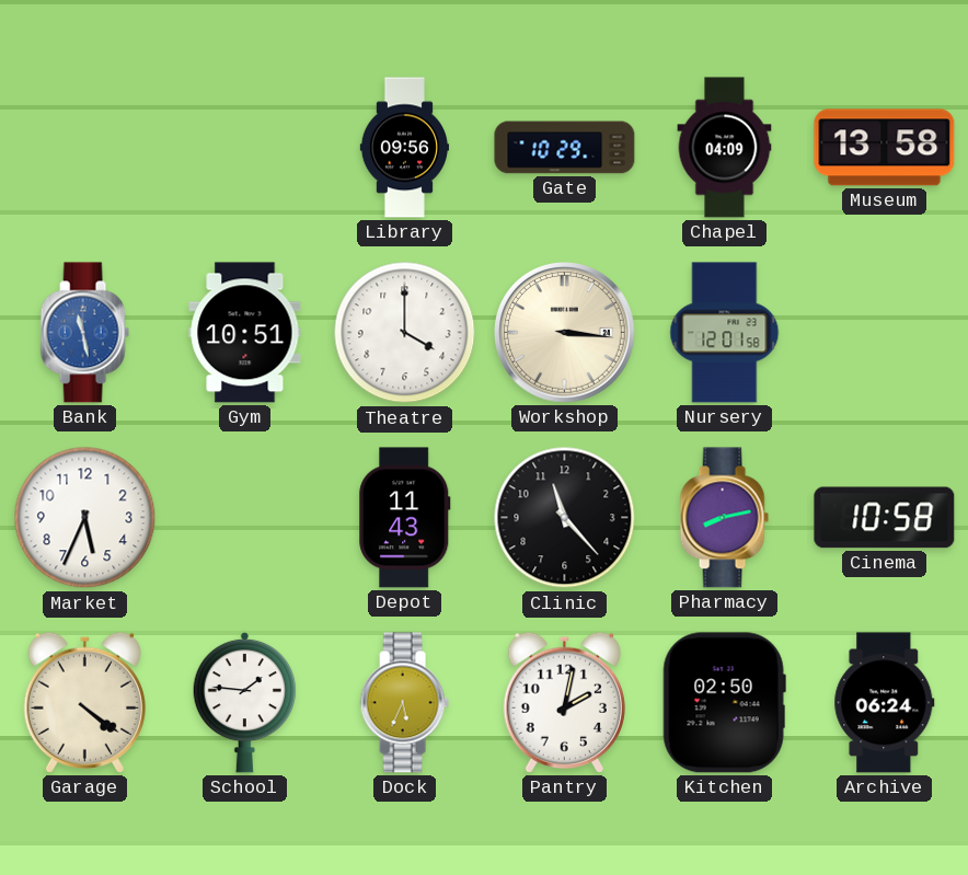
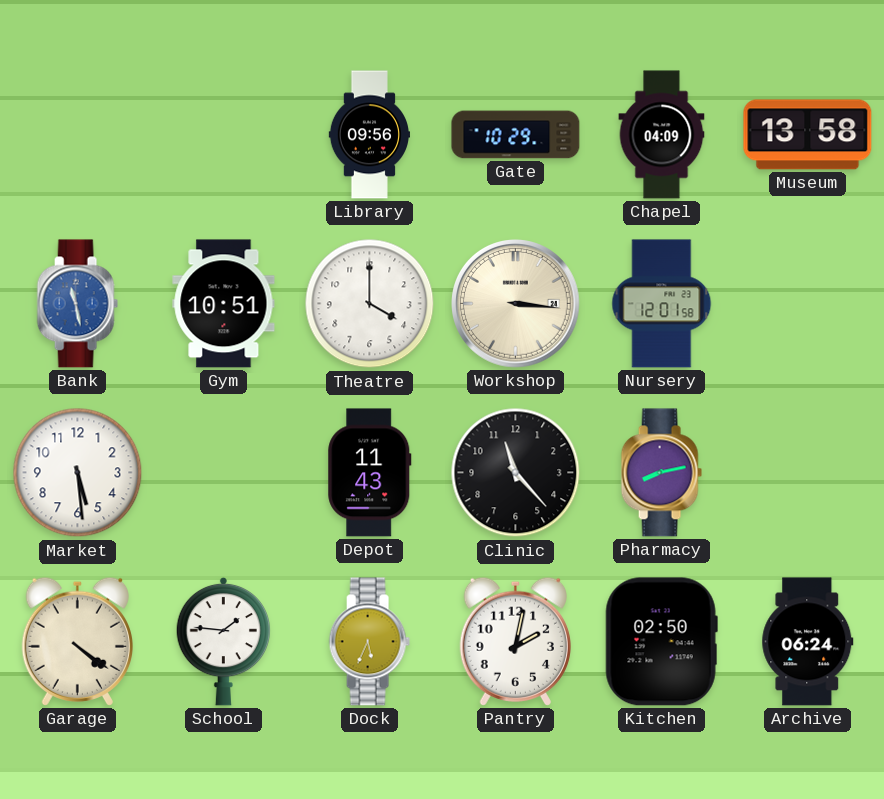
Market: 5:34 -> 5:29
Cinema: 10:58 -> none
